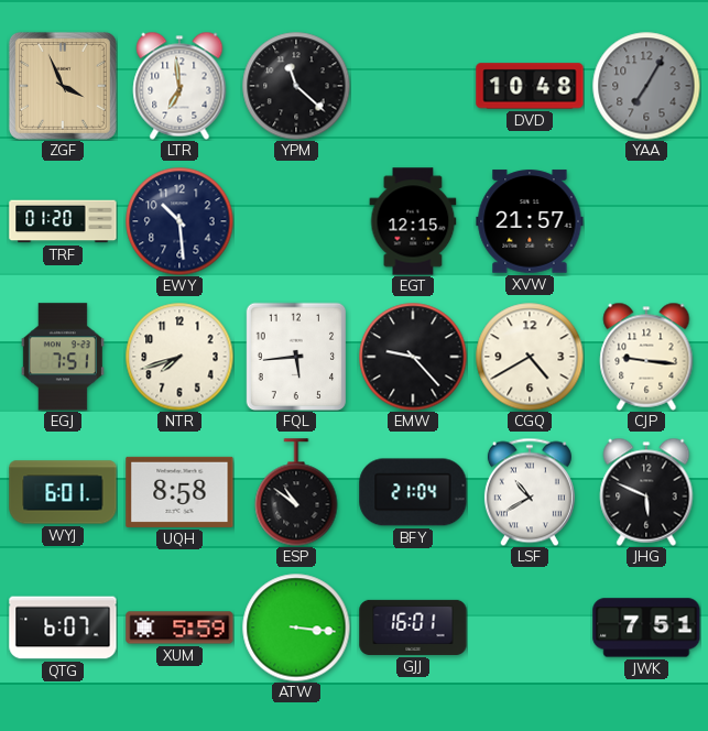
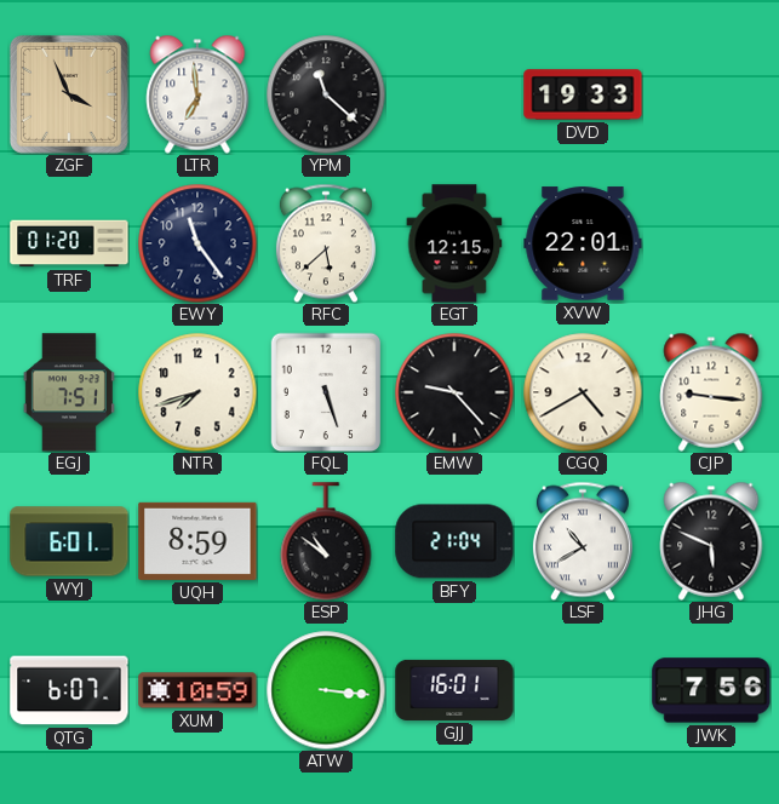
DVD: 10:48 -> 19:33
YAA: 7:05 -> none
EWY: 10:29 -> 11:24
RFC: none -> 5:38
XVW: 21:57 -> 22:01
FQL: 5:44 -> 5:27
UQH: 8:58 -> 8:59
XUM: 5:59 -> 10:59
JWK: 7:51 -> 7:56
